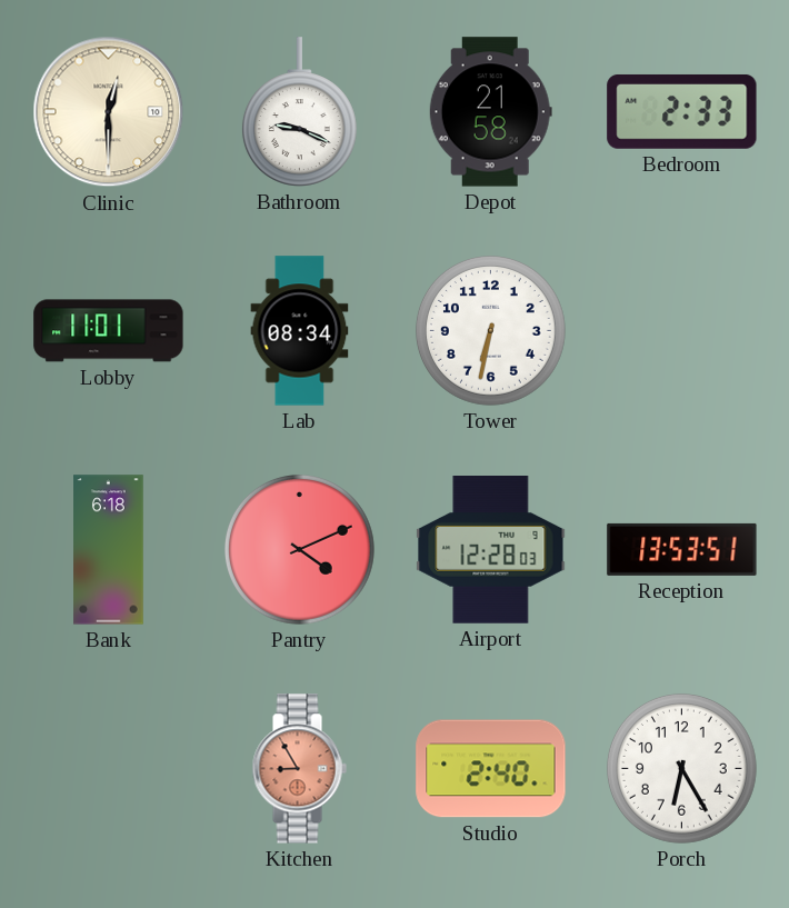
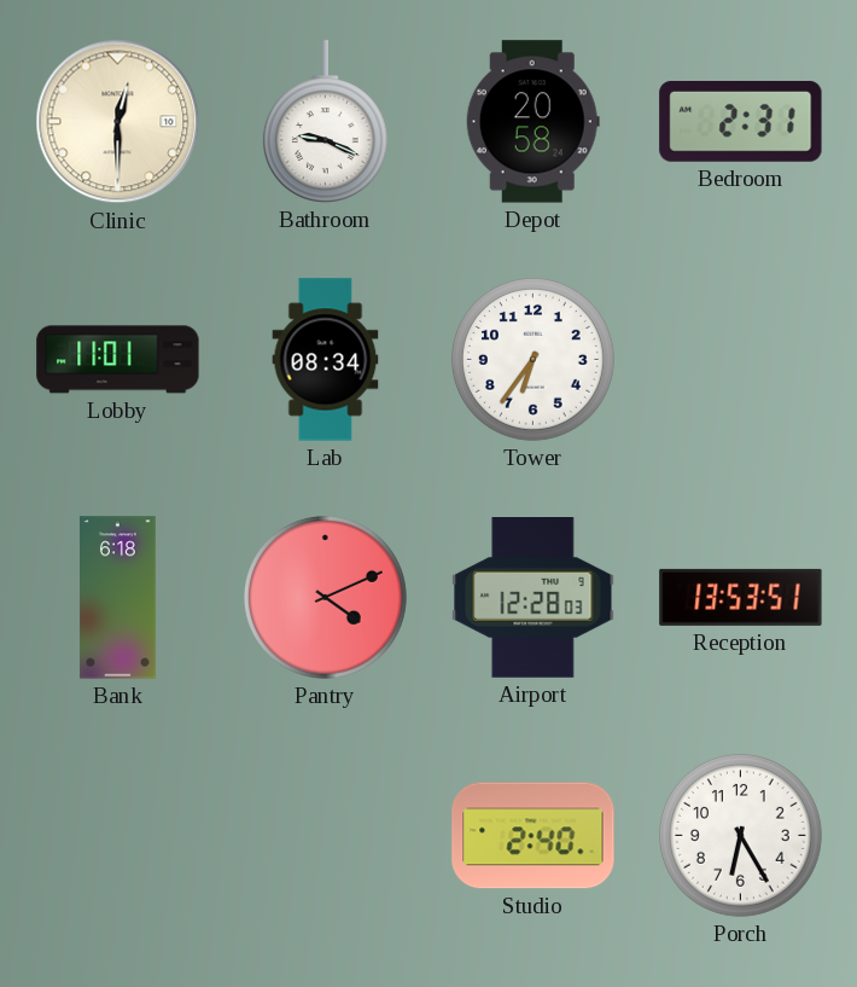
Depot: 21:58 -> 20:58
Bedroom: 2:33 -> 2:31
Tower: 6:32 -> 6:36
Kitchen: 8:55 -> none
